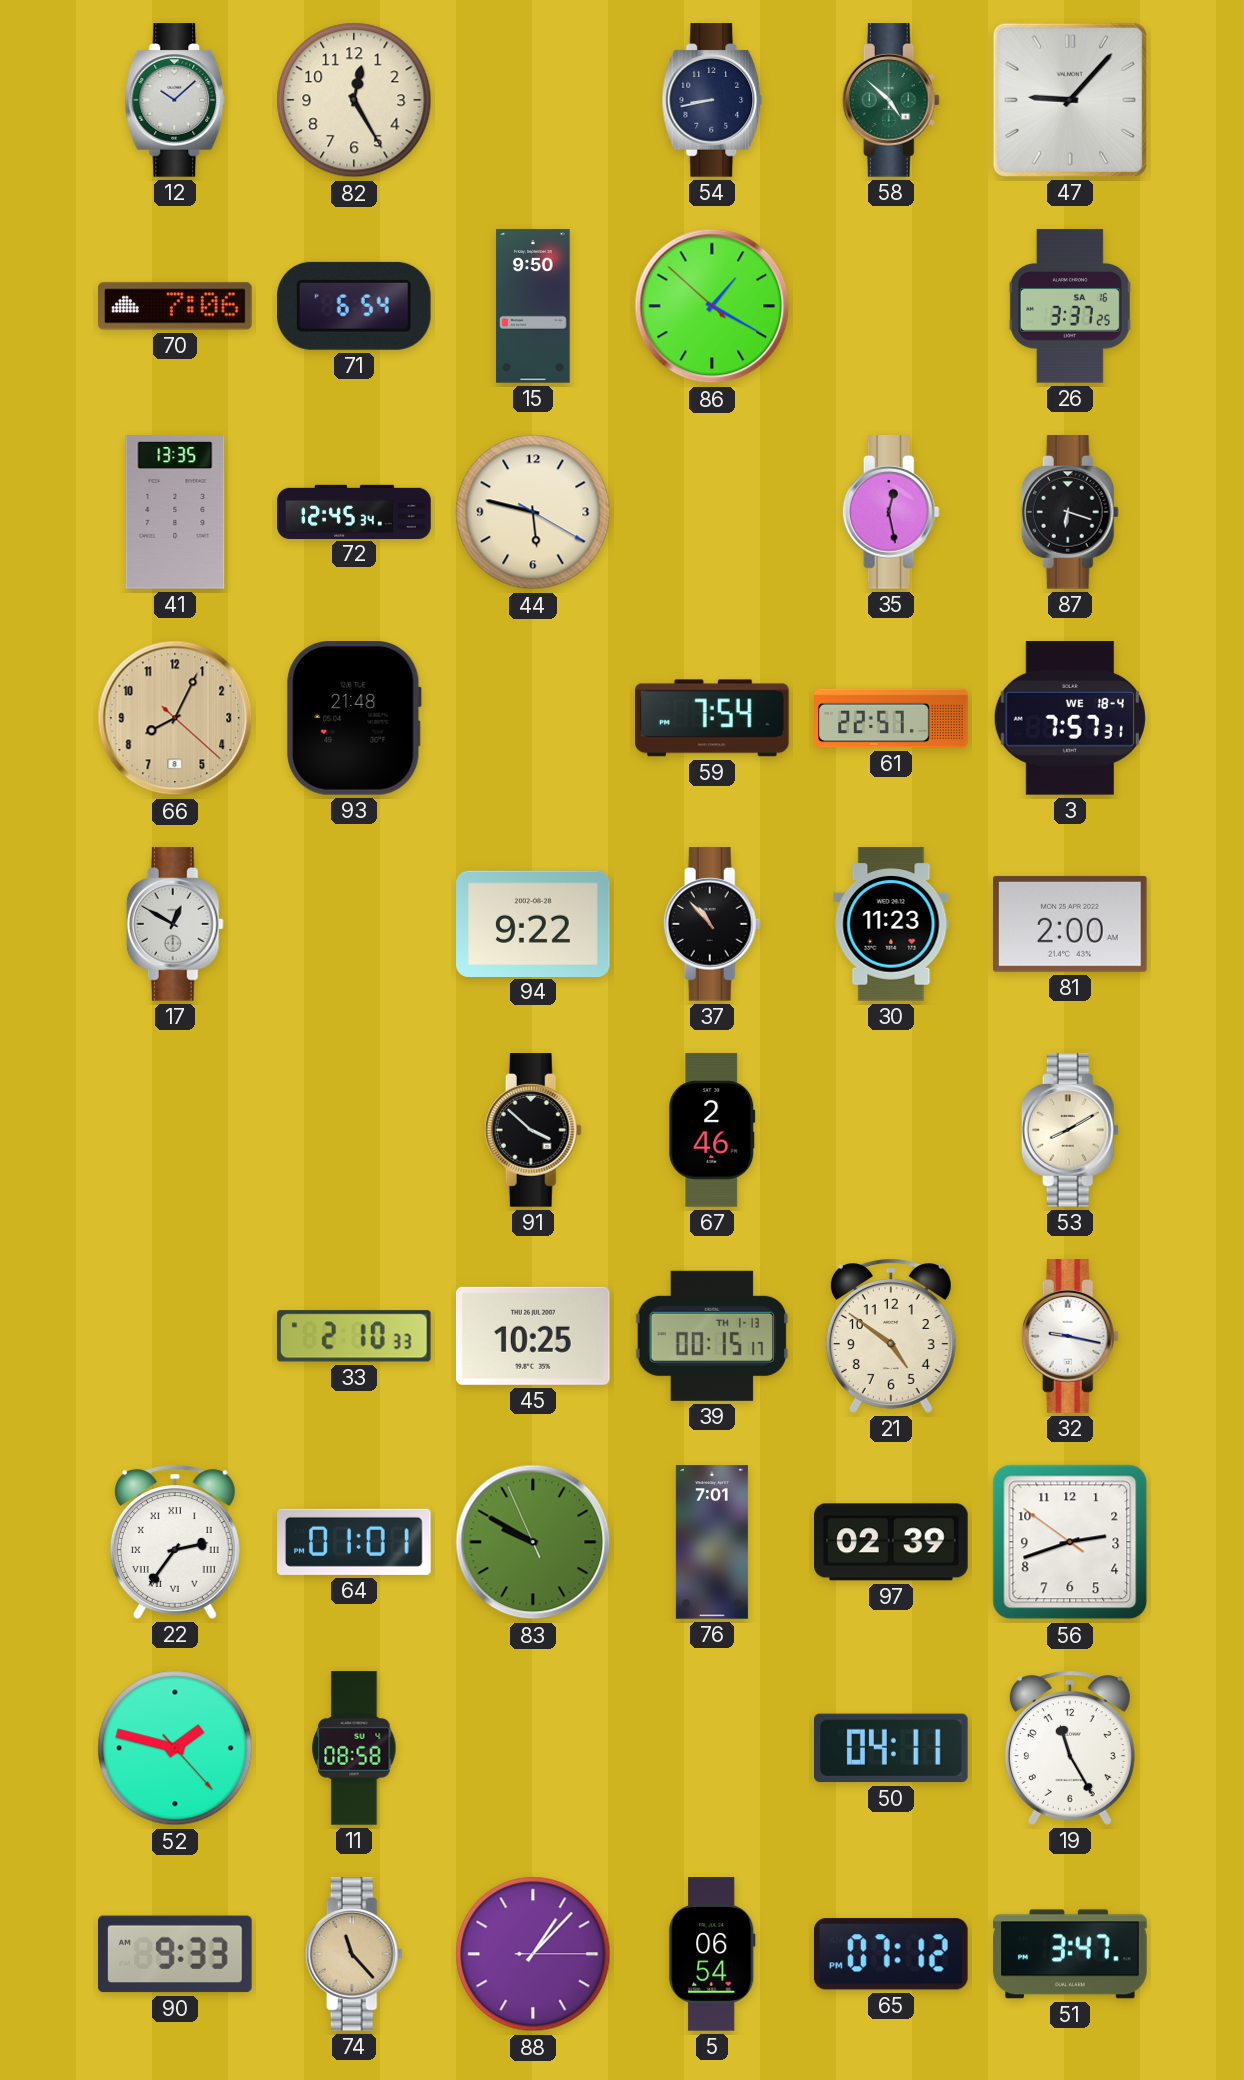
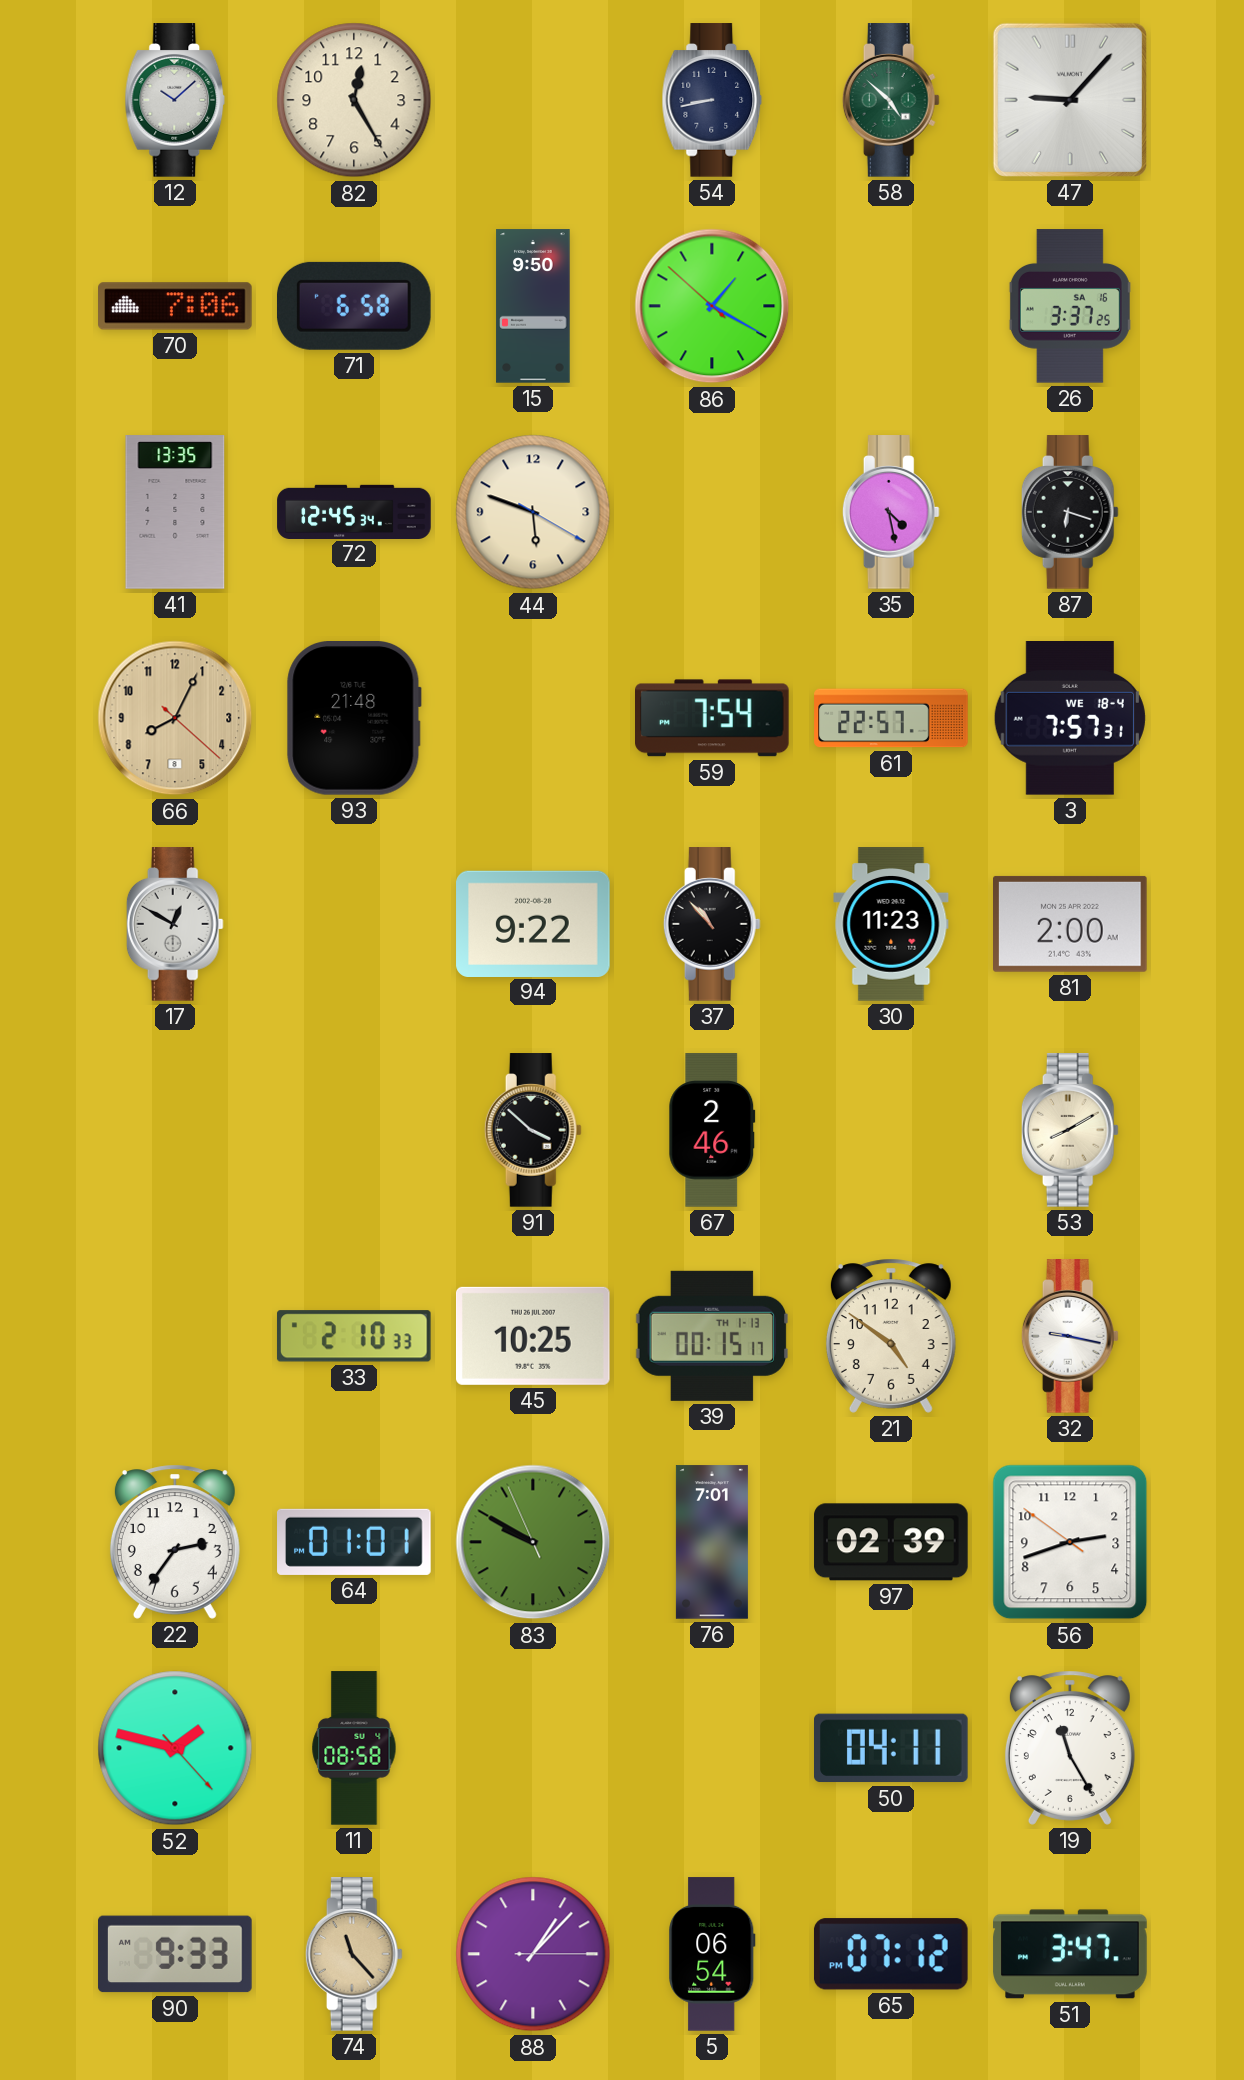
71: 6:54 -> 6:58
44: 5:47 -> 5:48
35: 12:28 -> 4:28
22 numerals: Roman -> Arabic
